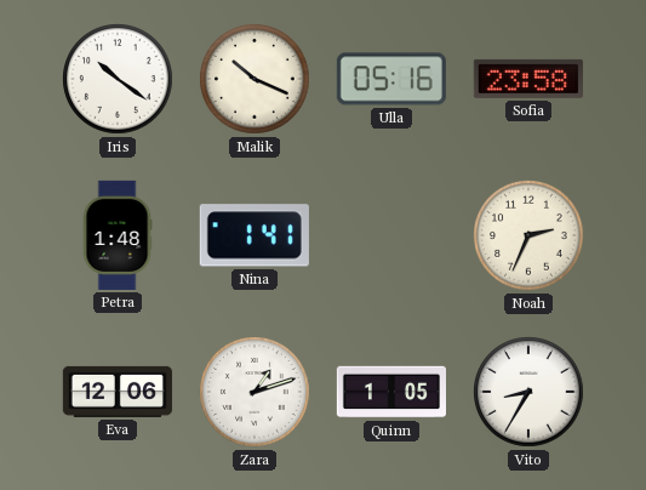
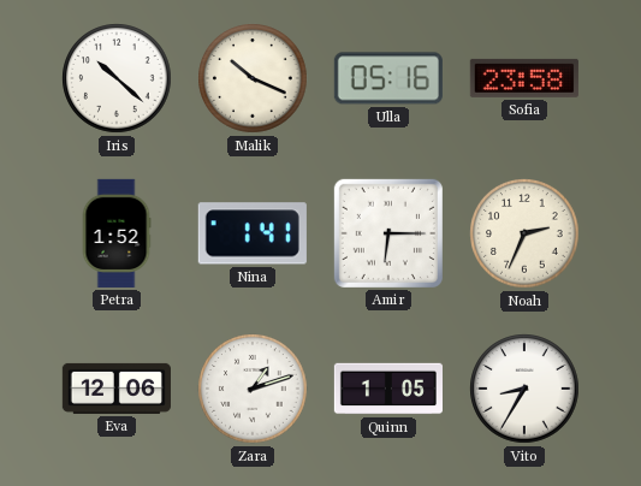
Iris: 10:21 -> 10:22
Petra: 1:48 -> 1:52
Amir: none -> 6:15
